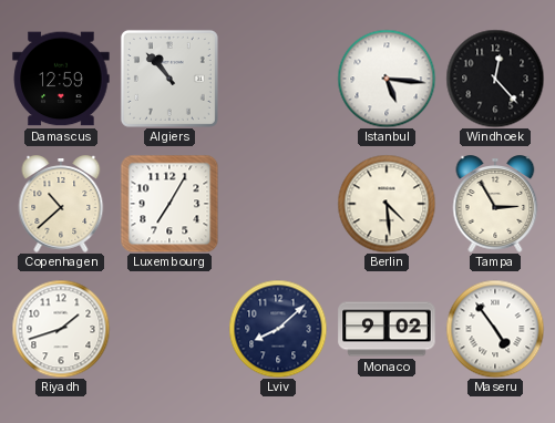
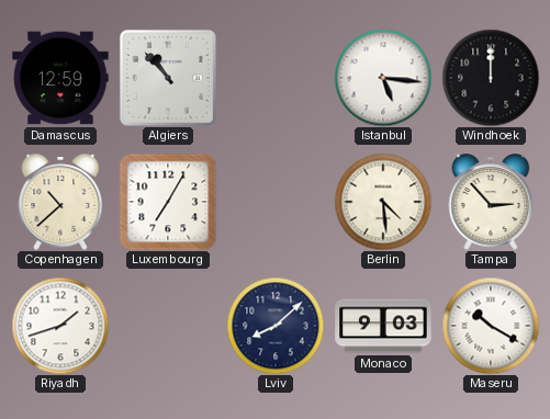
Windhoek: 12:23 -> 12:00
Tampa: 2:55 -> 2:53
Monaco: 9:02 -> 9:03
Maseru: 4:54 -> 10:20
